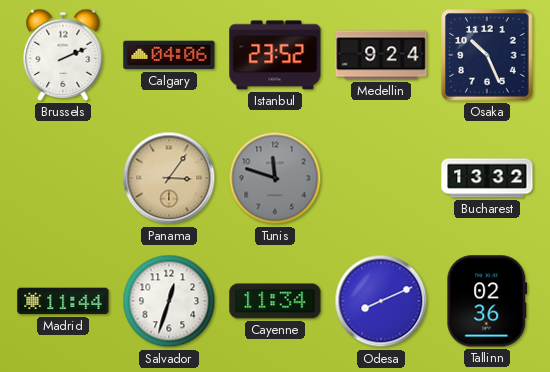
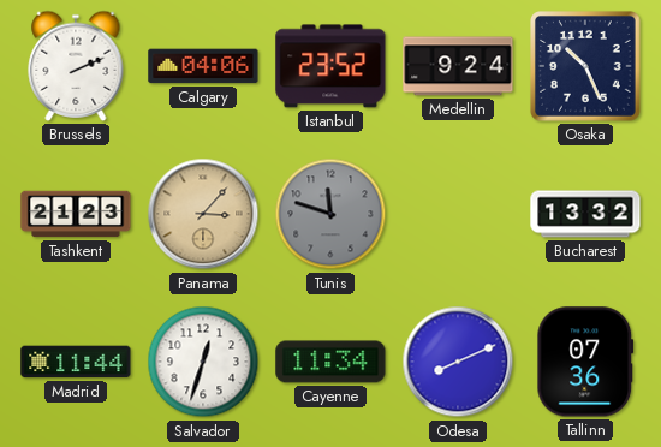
Tashkent: none -> 21:23
Panama: 3:06 -> 3:07
Tallinn: 02:36 -> 07:36
